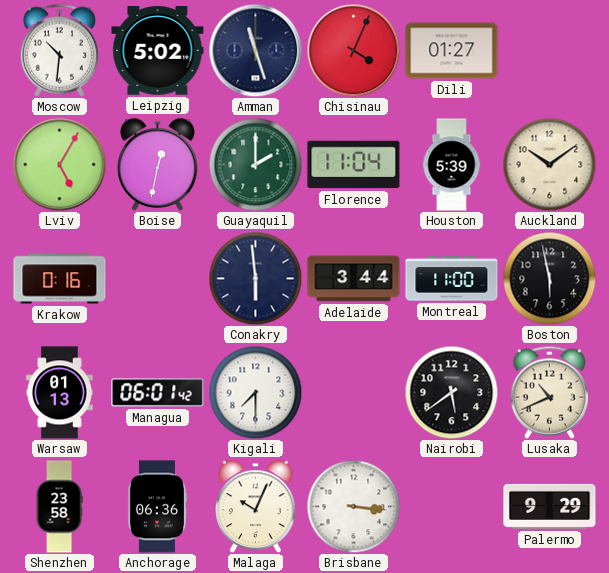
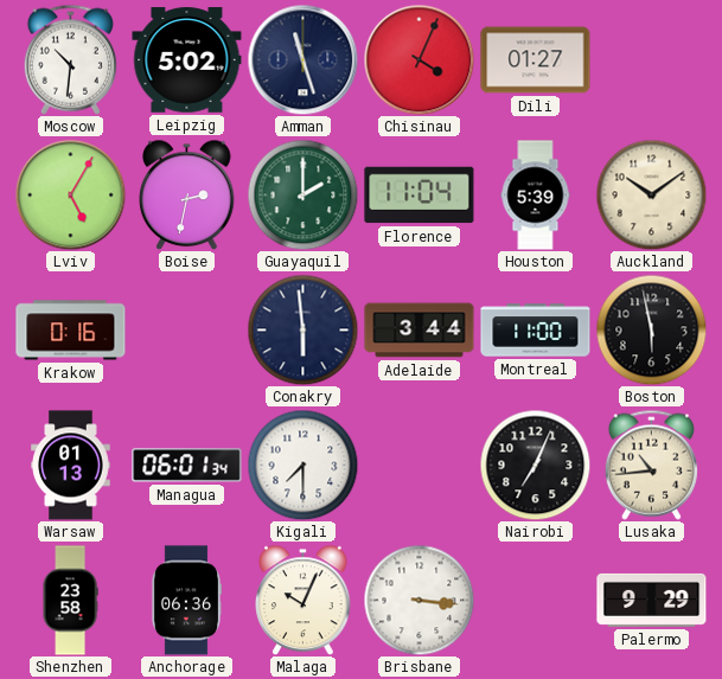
Boise: 12:32 -> 2:32
Managua: 06:01:42 -> 06:01:34
Nairobi: 5:39 -> 7:04
Lusaka: 10:41 -> 10:44
